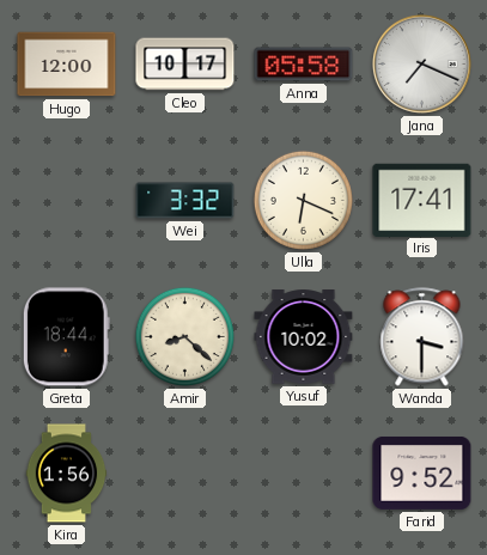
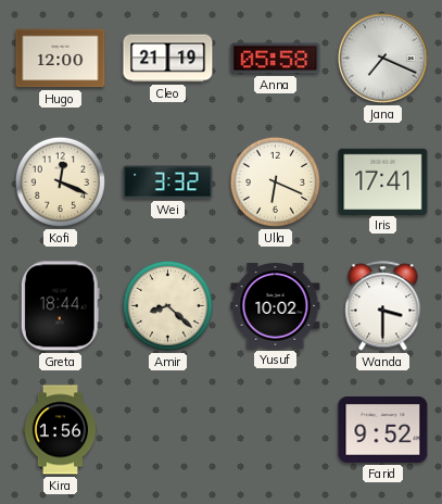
Cleo: 10:17 -> 21:19
Kofi: none -> 12:19
